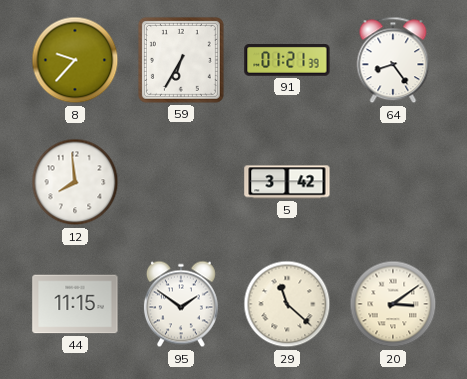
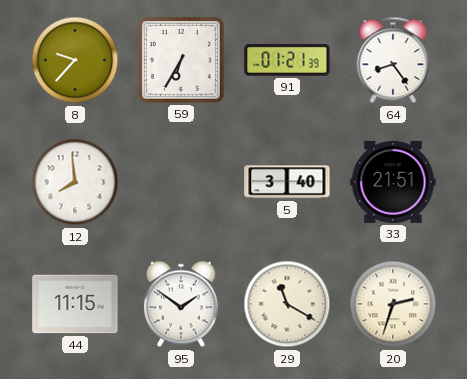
5: 3:42 -> 3:40
33: none -> 21:51
29: 11:22 -> 11:20
20: 3:09 -> 2:33
